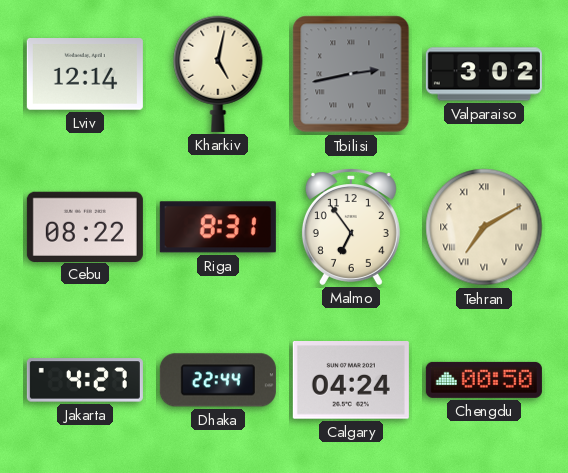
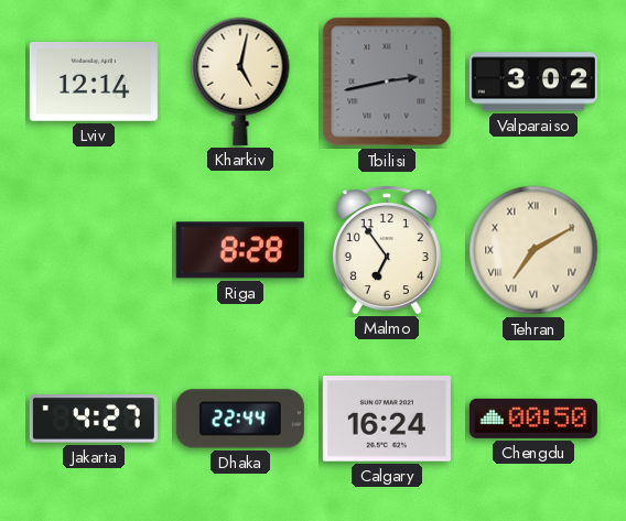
Cebu: 08:22 -> none
Riga: 8:31 -> 8:28
Calgary: 04:24 -> 16:24
